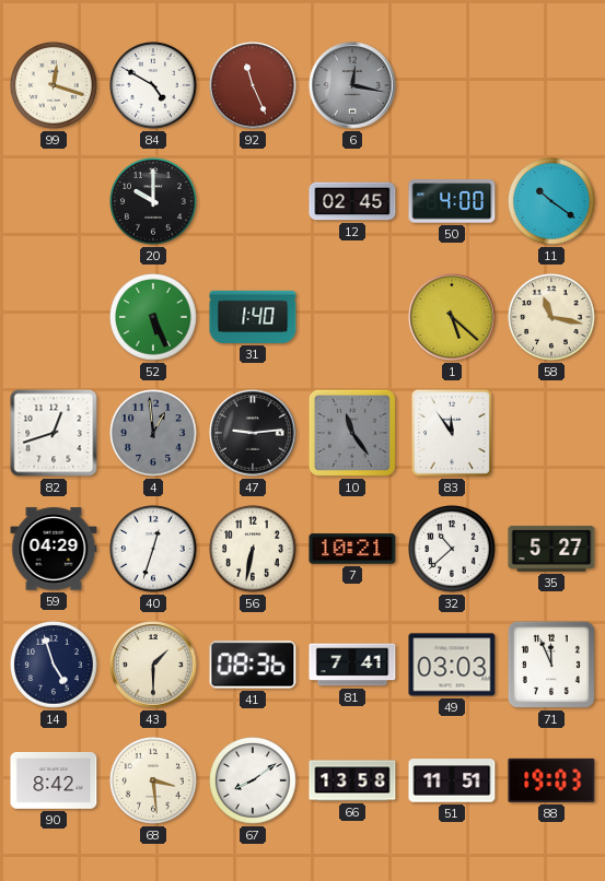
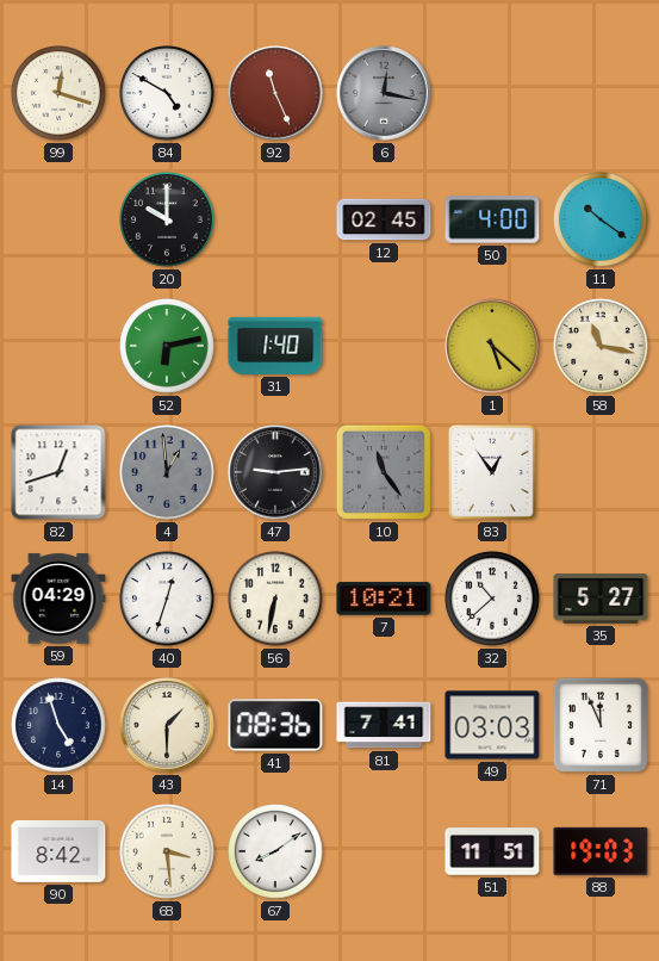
52: 5:26 -> 6:13
83: 11:54 -> 12:54
66: 13:58 -> none
